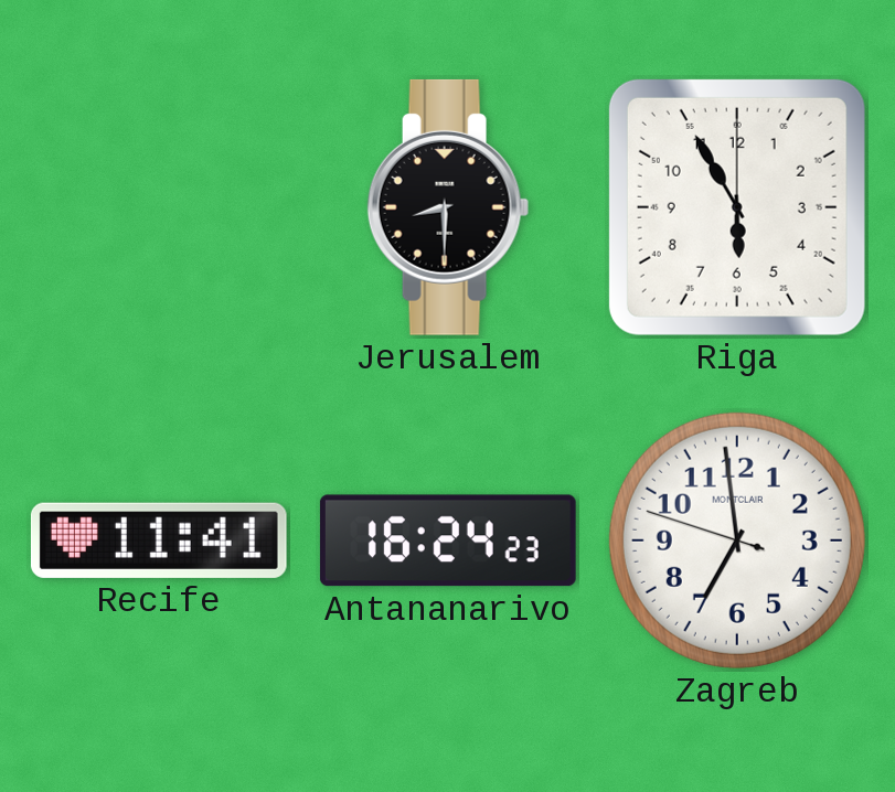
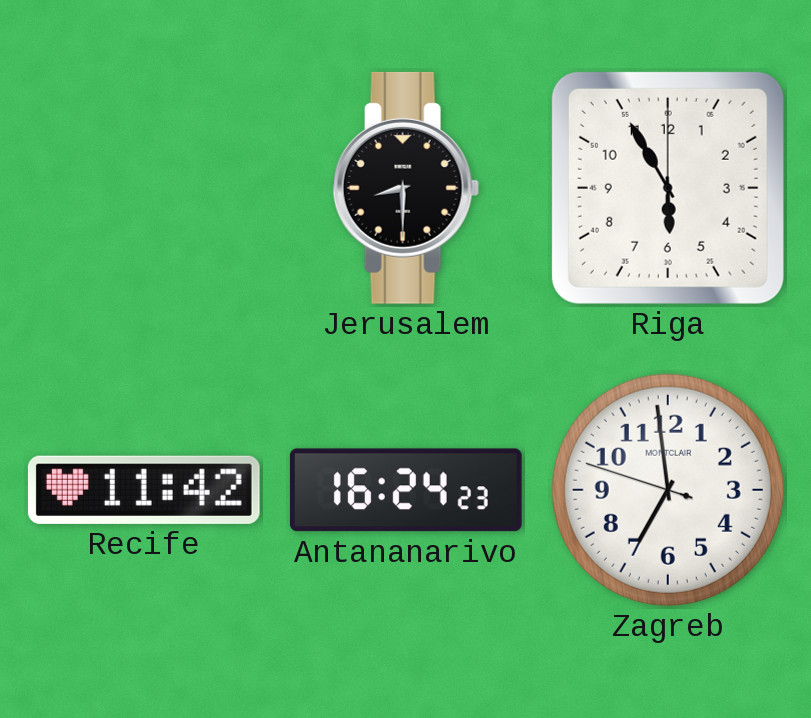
Recife: 11:41 -> 11:42
